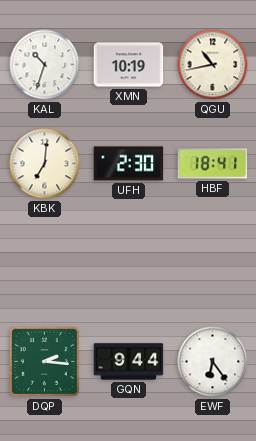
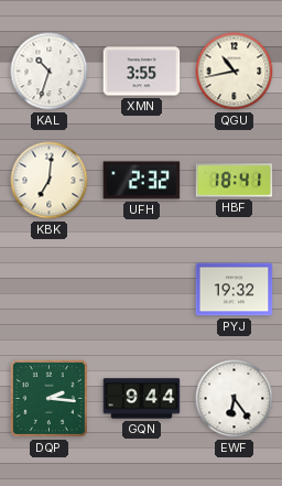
XMN: 10:19 -> 3:55
UFH: 2:30 -> 2:32
PYJ: none -> 19:32
